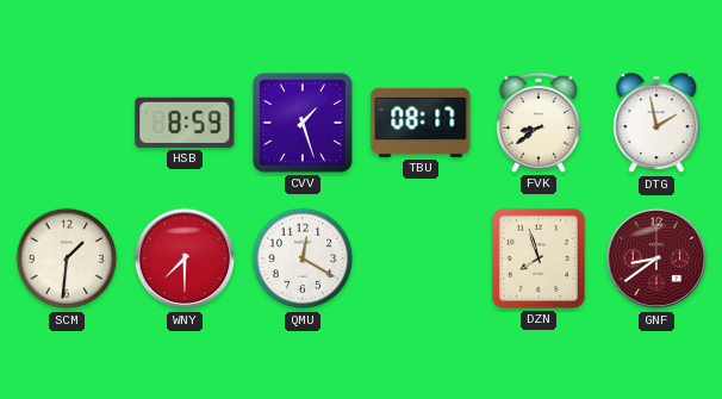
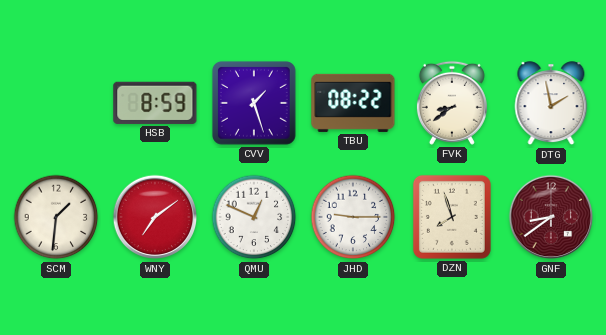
TBU: 08:17 -> 08:22
WNY: 7:30 -> 7:09
QMU: 12:20 -> 12:49
JHD: none -> 9:15
